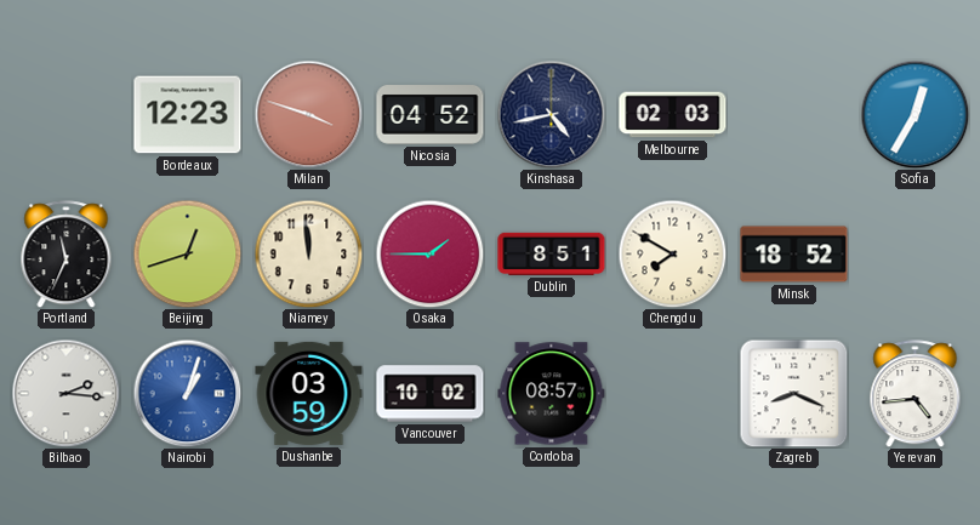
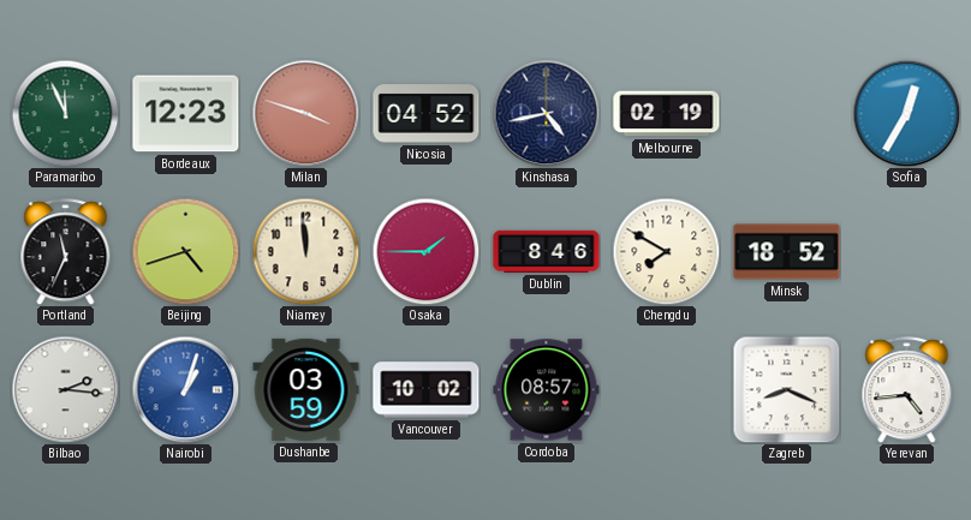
Paramaribo: none -> 11:56
Melbourne: 02:03 -> 02:19
Beijing: 12:42 -> 4:42
Dublin: 8:51 -> 8:46
